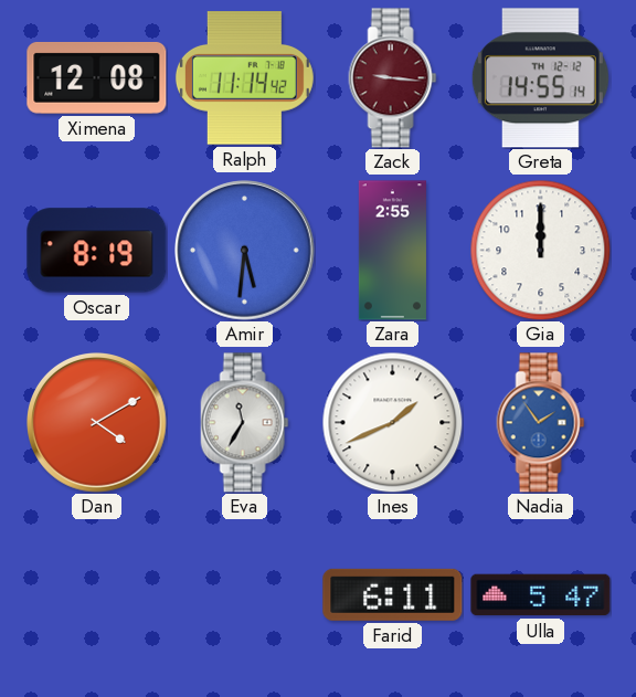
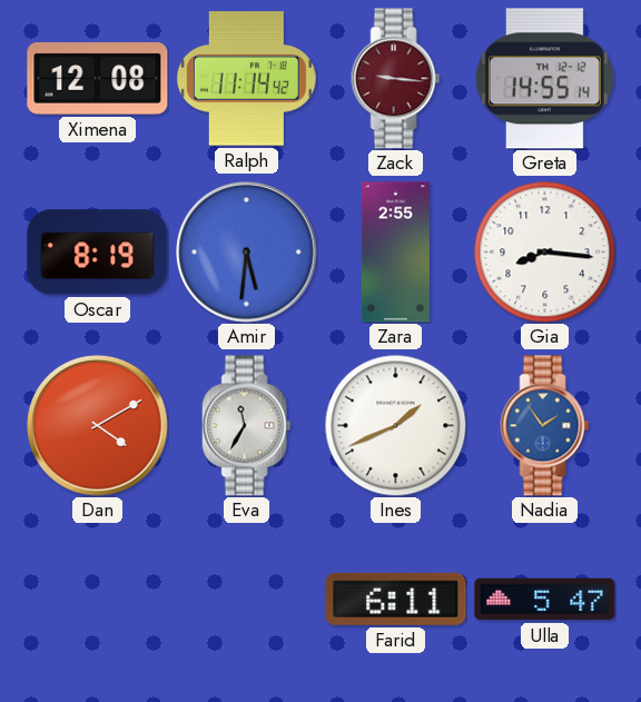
Gia: 12:00 -> 8:16
